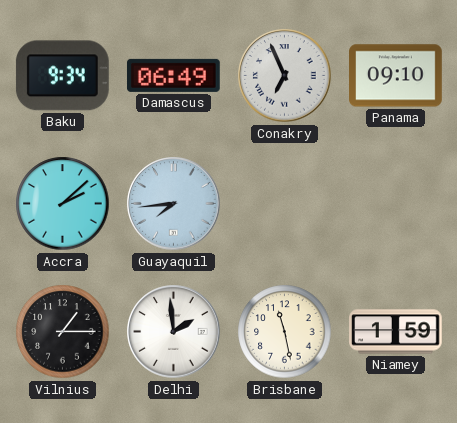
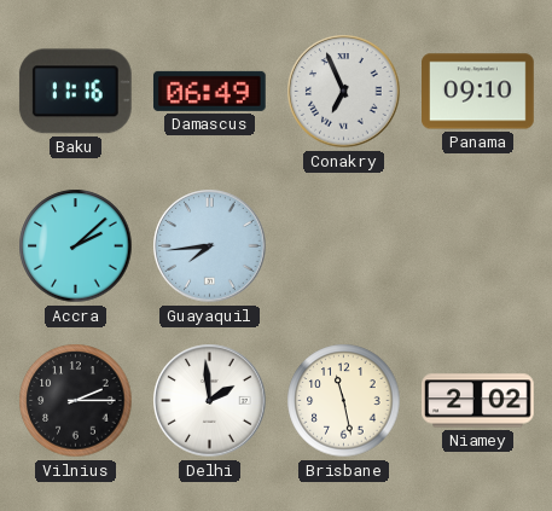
Baku: 9:34 -> 11:16
Vilnius: 1:15 -> 2:15
Niamey: 1:59 -> 2:02
